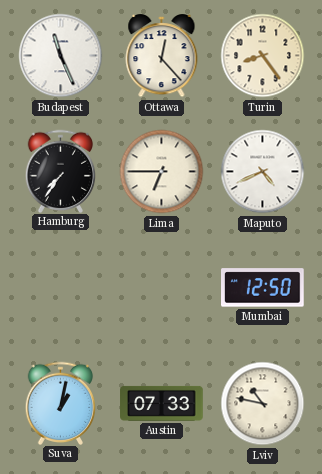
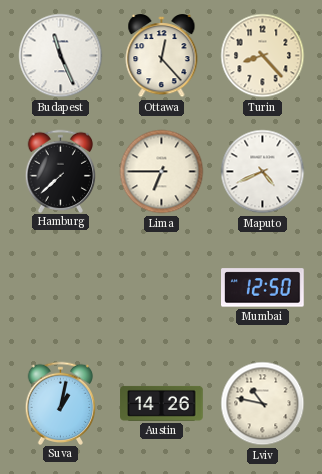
Turin: 8:24 -> 8:23
Hamburg: 7:36 -> 7:38
Austin: 07:33 -> 14:26
